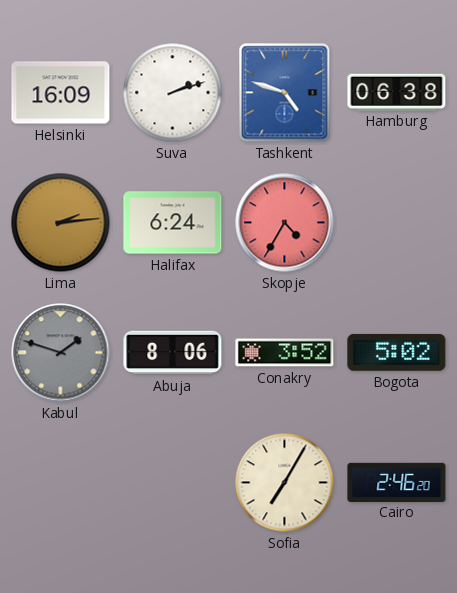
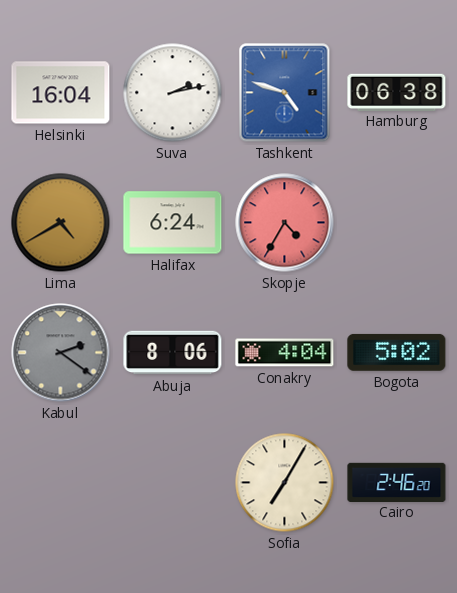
Helsinki: 16:09 -> 16:04
Suva: 2:12 -> 2:13
Lima: 2:14 -> 4:40
Kabul: 1:48 -> 2:21
Conakry: 3:52 -> 4:04
